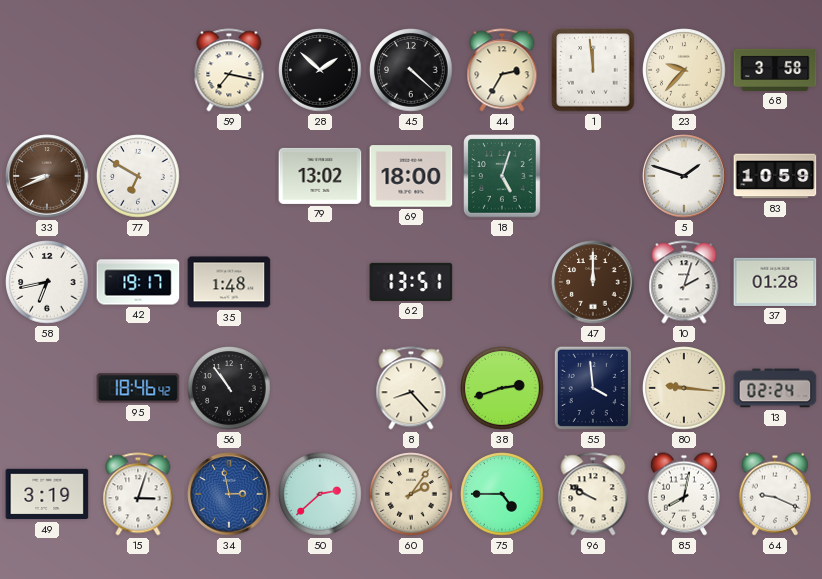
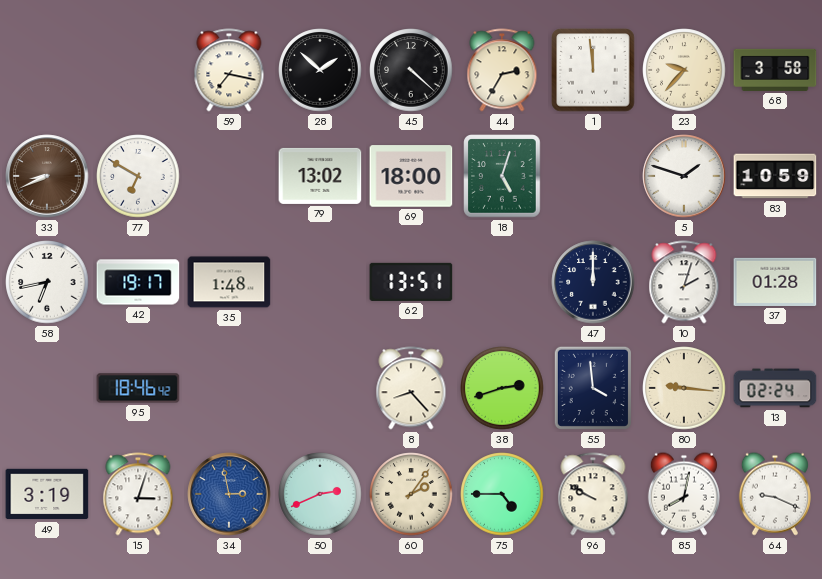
47 dial: brown -> navy
56: 10:54 -> none
50: 2:38 -> 2:41
